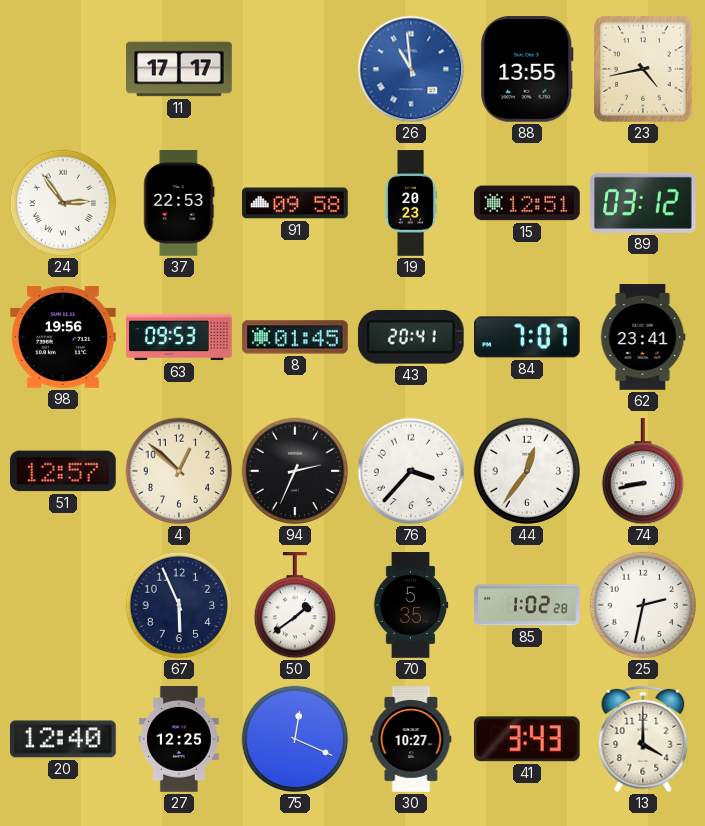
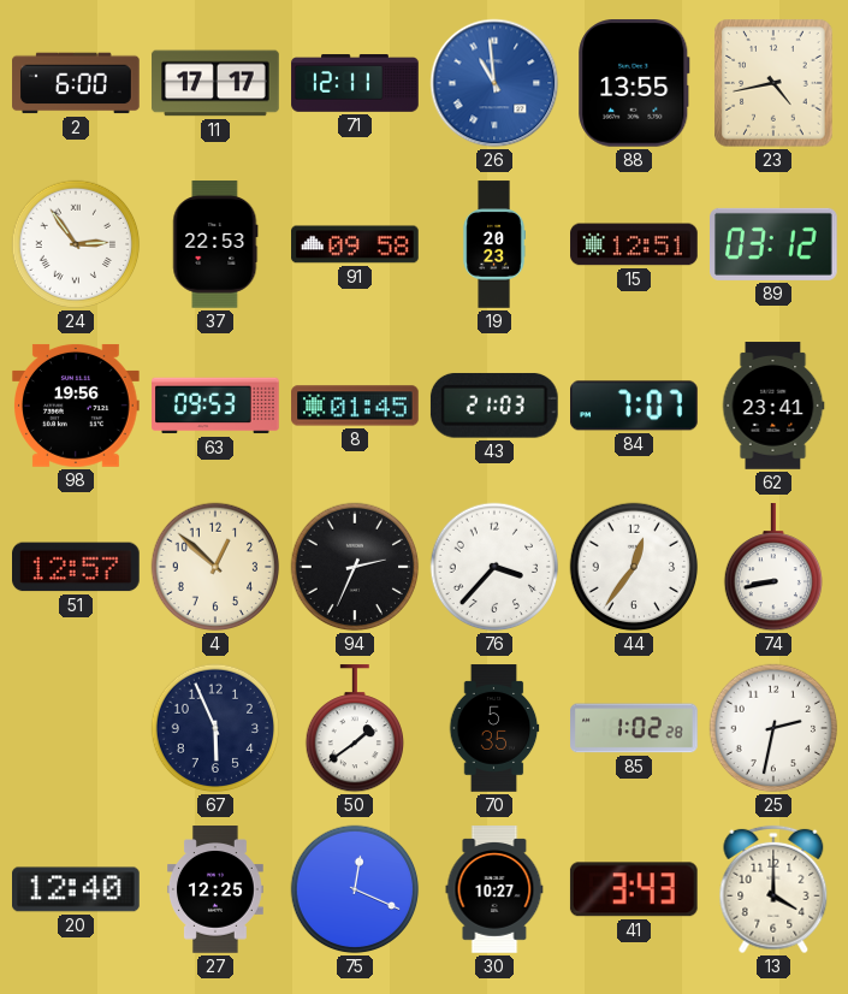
2: none -> 6:00
71: none -> 12:11
43: 20:41 -> 21:03
